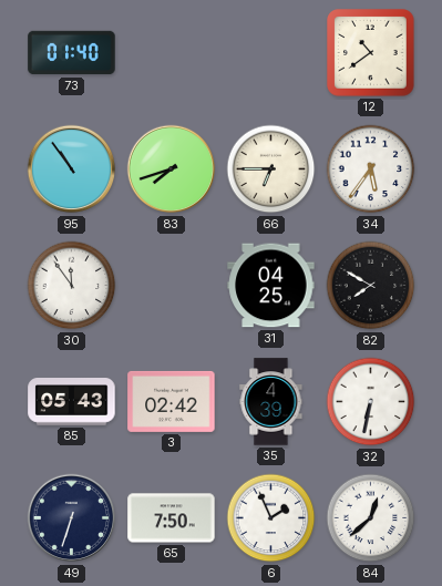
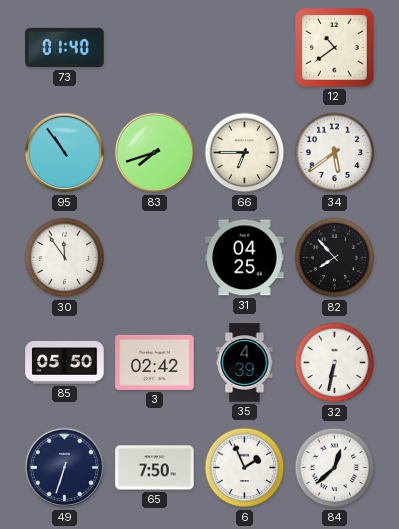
34: 5:36 -> 5:39
82: 7:50 -> 7:53
85: 05:43 -> 05:50
